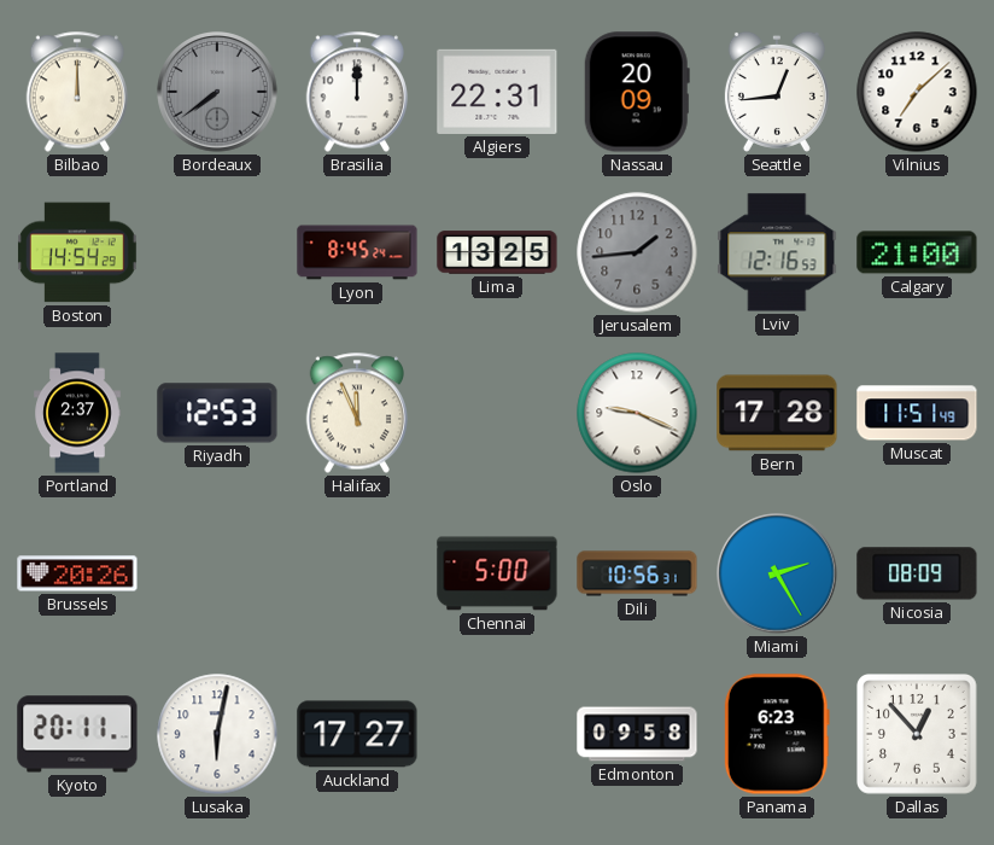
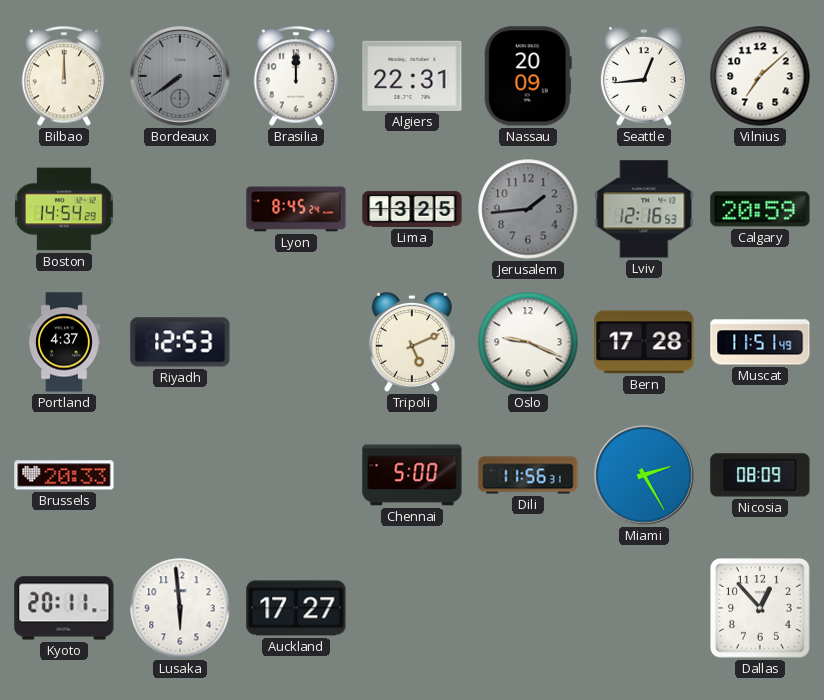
Calgary: 21:00 -> 20:59
Portland: 2:37 -> 4:37
Halifax: 11:56 -> none
Tripoli: none -> 5:11
Brussels: 20:26 -> 20:33
Dili: 10:56 -> 11:56
Lusaka: 6:02 -> 5:59
Edmonton: 09:58 -> none
Panama: 6:23 -> none
